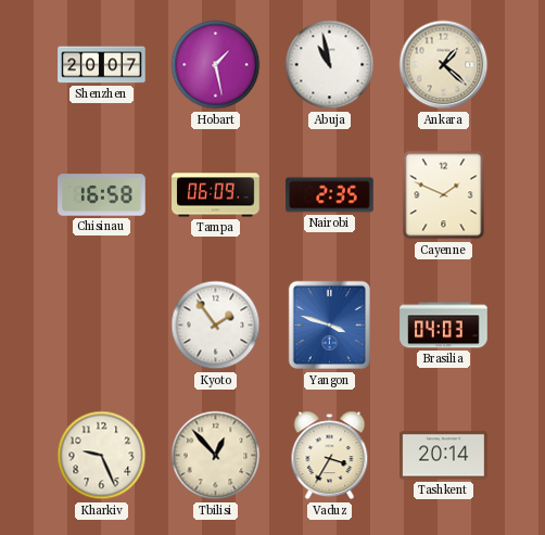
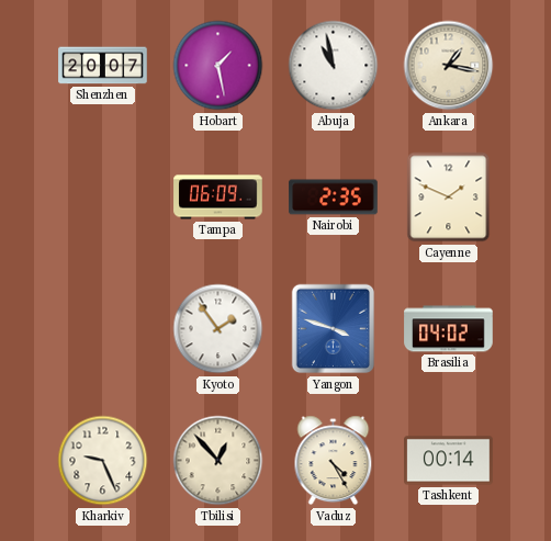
Ankara: 1:22 -> 1:17
Chisinau: 16:58 -> none
Brasilia: 04:03 -> 04:02
Vaduz: 3:35 -> 4:25
Tashkent: 20:14 -> 00:14
